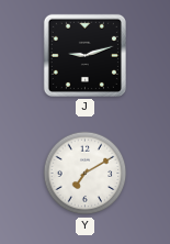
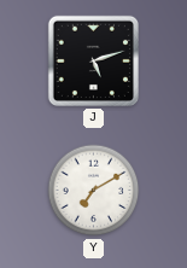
J: 9:12 -> 5:12
